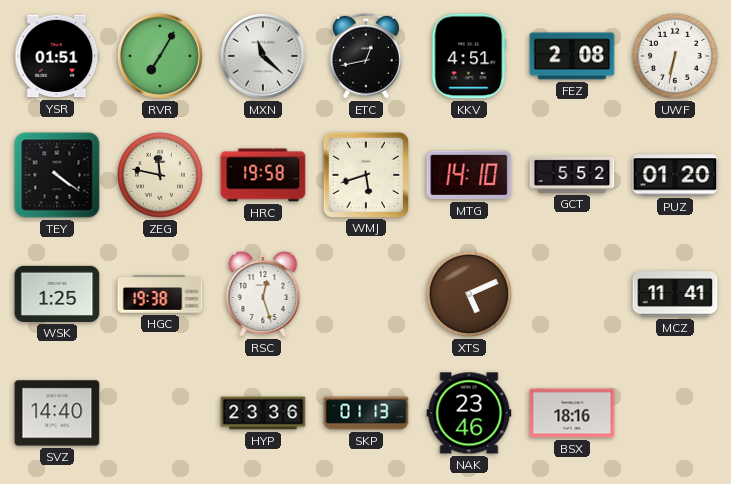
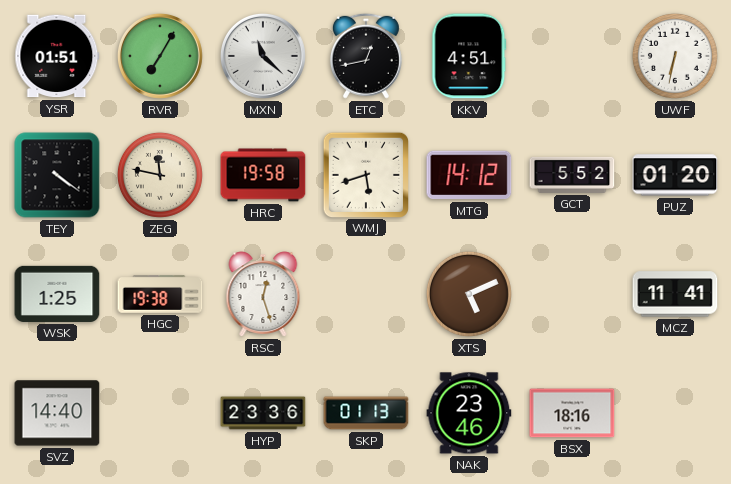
FEZ: 2:08 -> none
MTG: 14:10 -> 14:12
